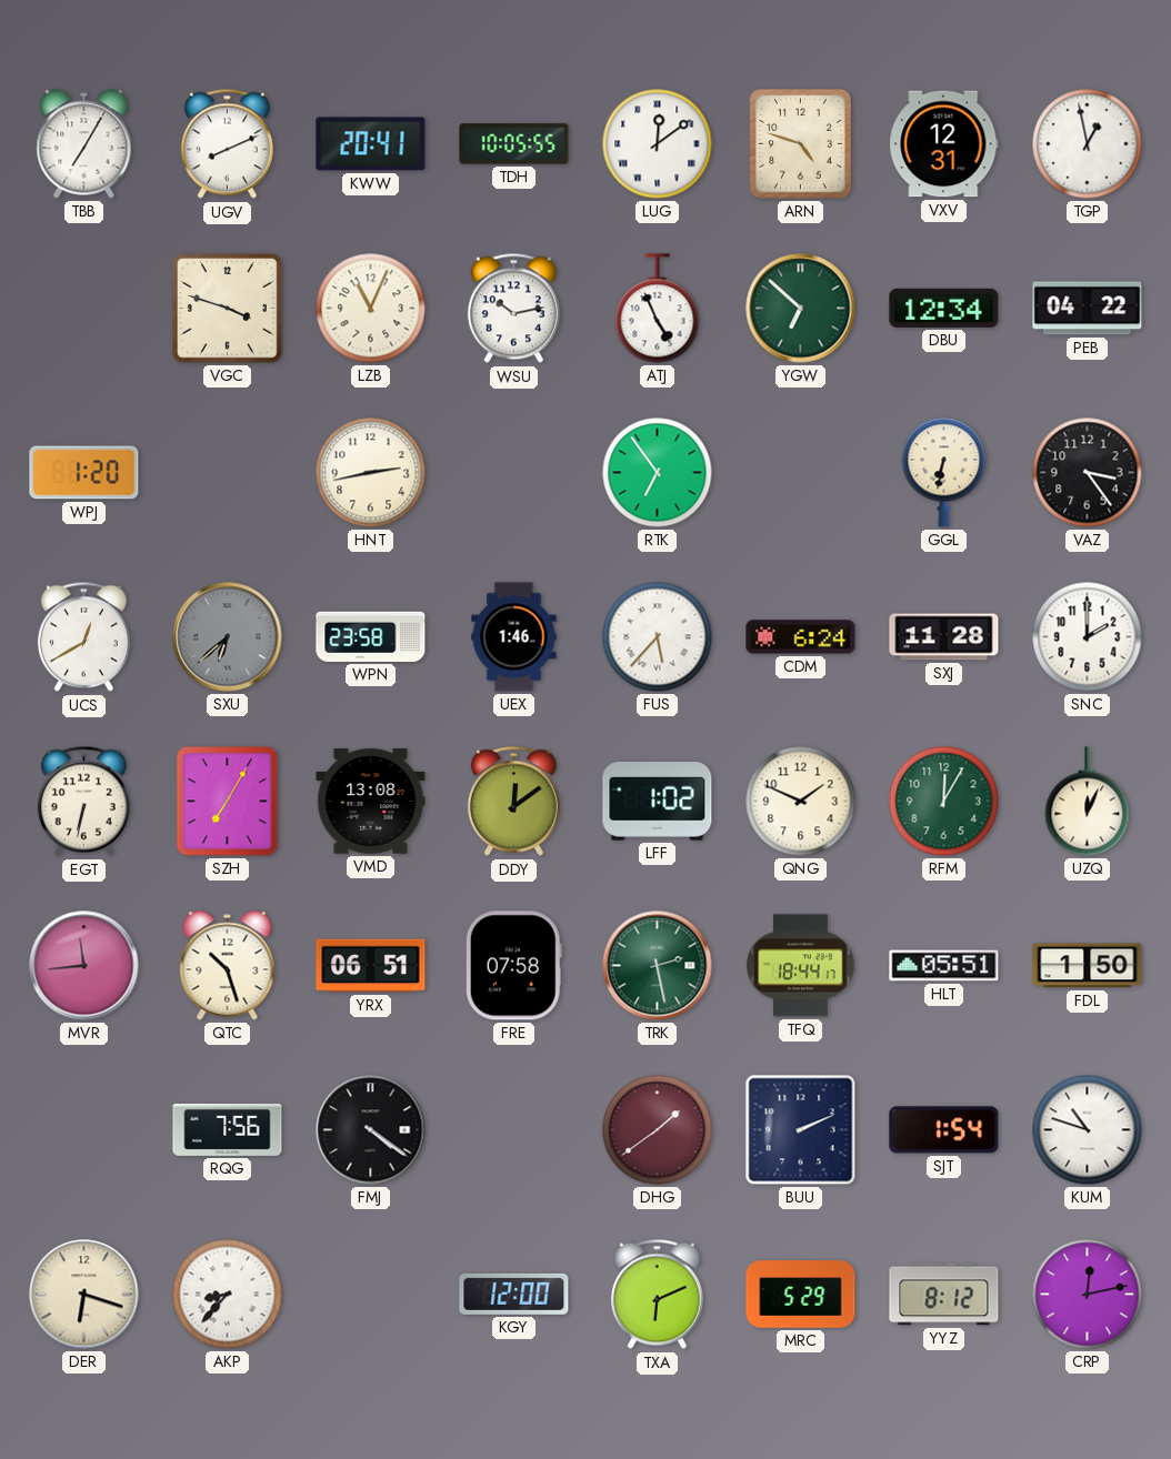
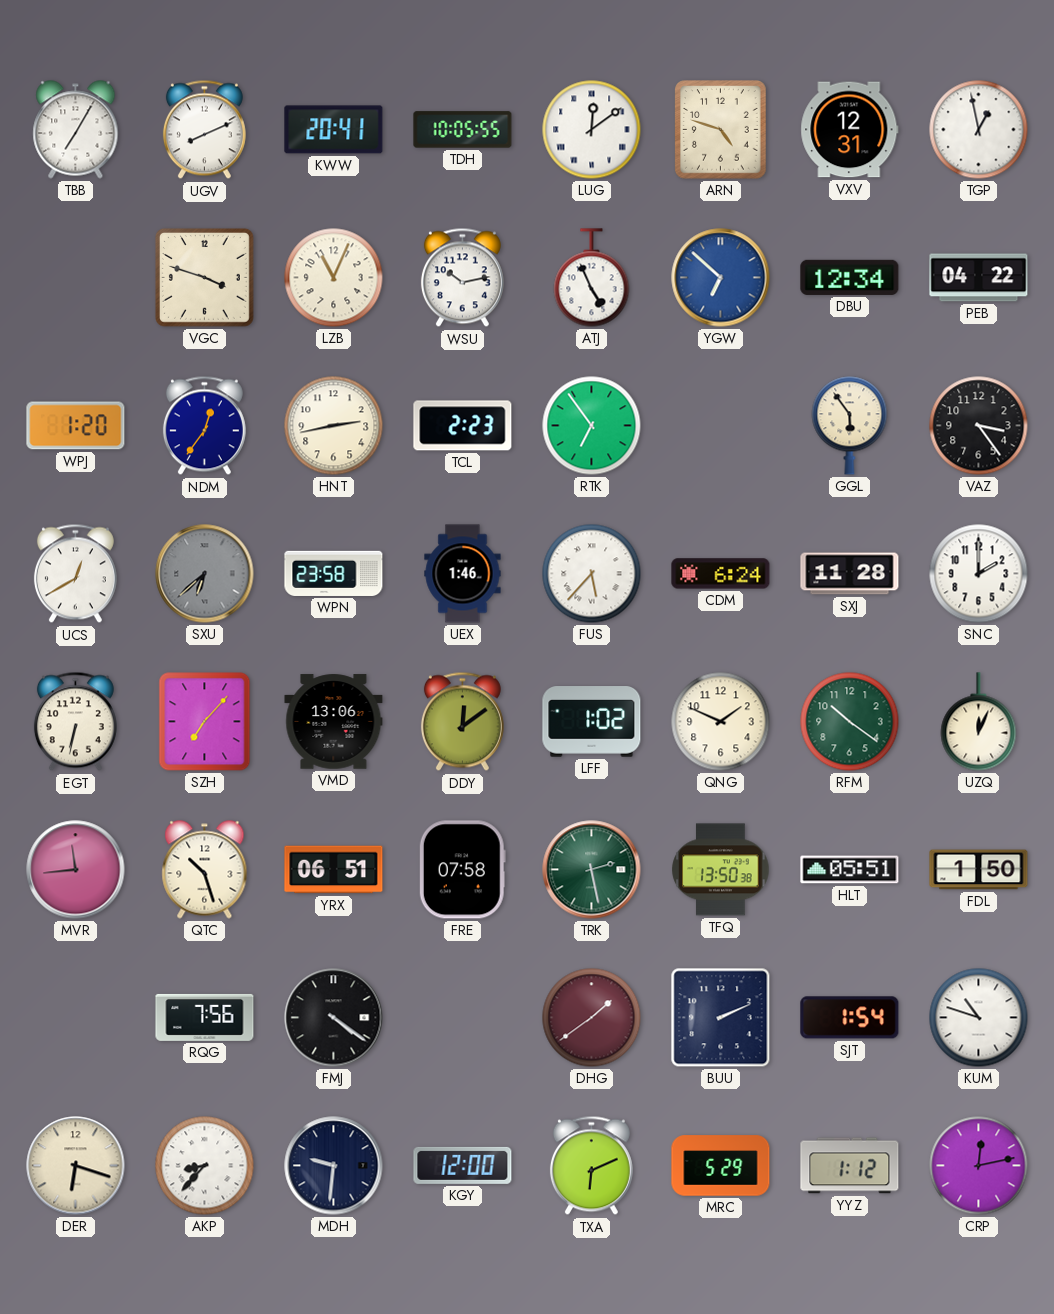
YGW dial: green -> blue
NDM: none -> 12:36
TCL: none -> 2:23
GGL: 6:32 -> 5:54
SZH: 7:05 -> 7:07
VMD: 13:08 -> 13:06
RFM: 12:05 -> 10:21
TFQ: 18:44 -> 13:50
MDH: none -> 9:31
YYZ: 8:12 -> 1:12
